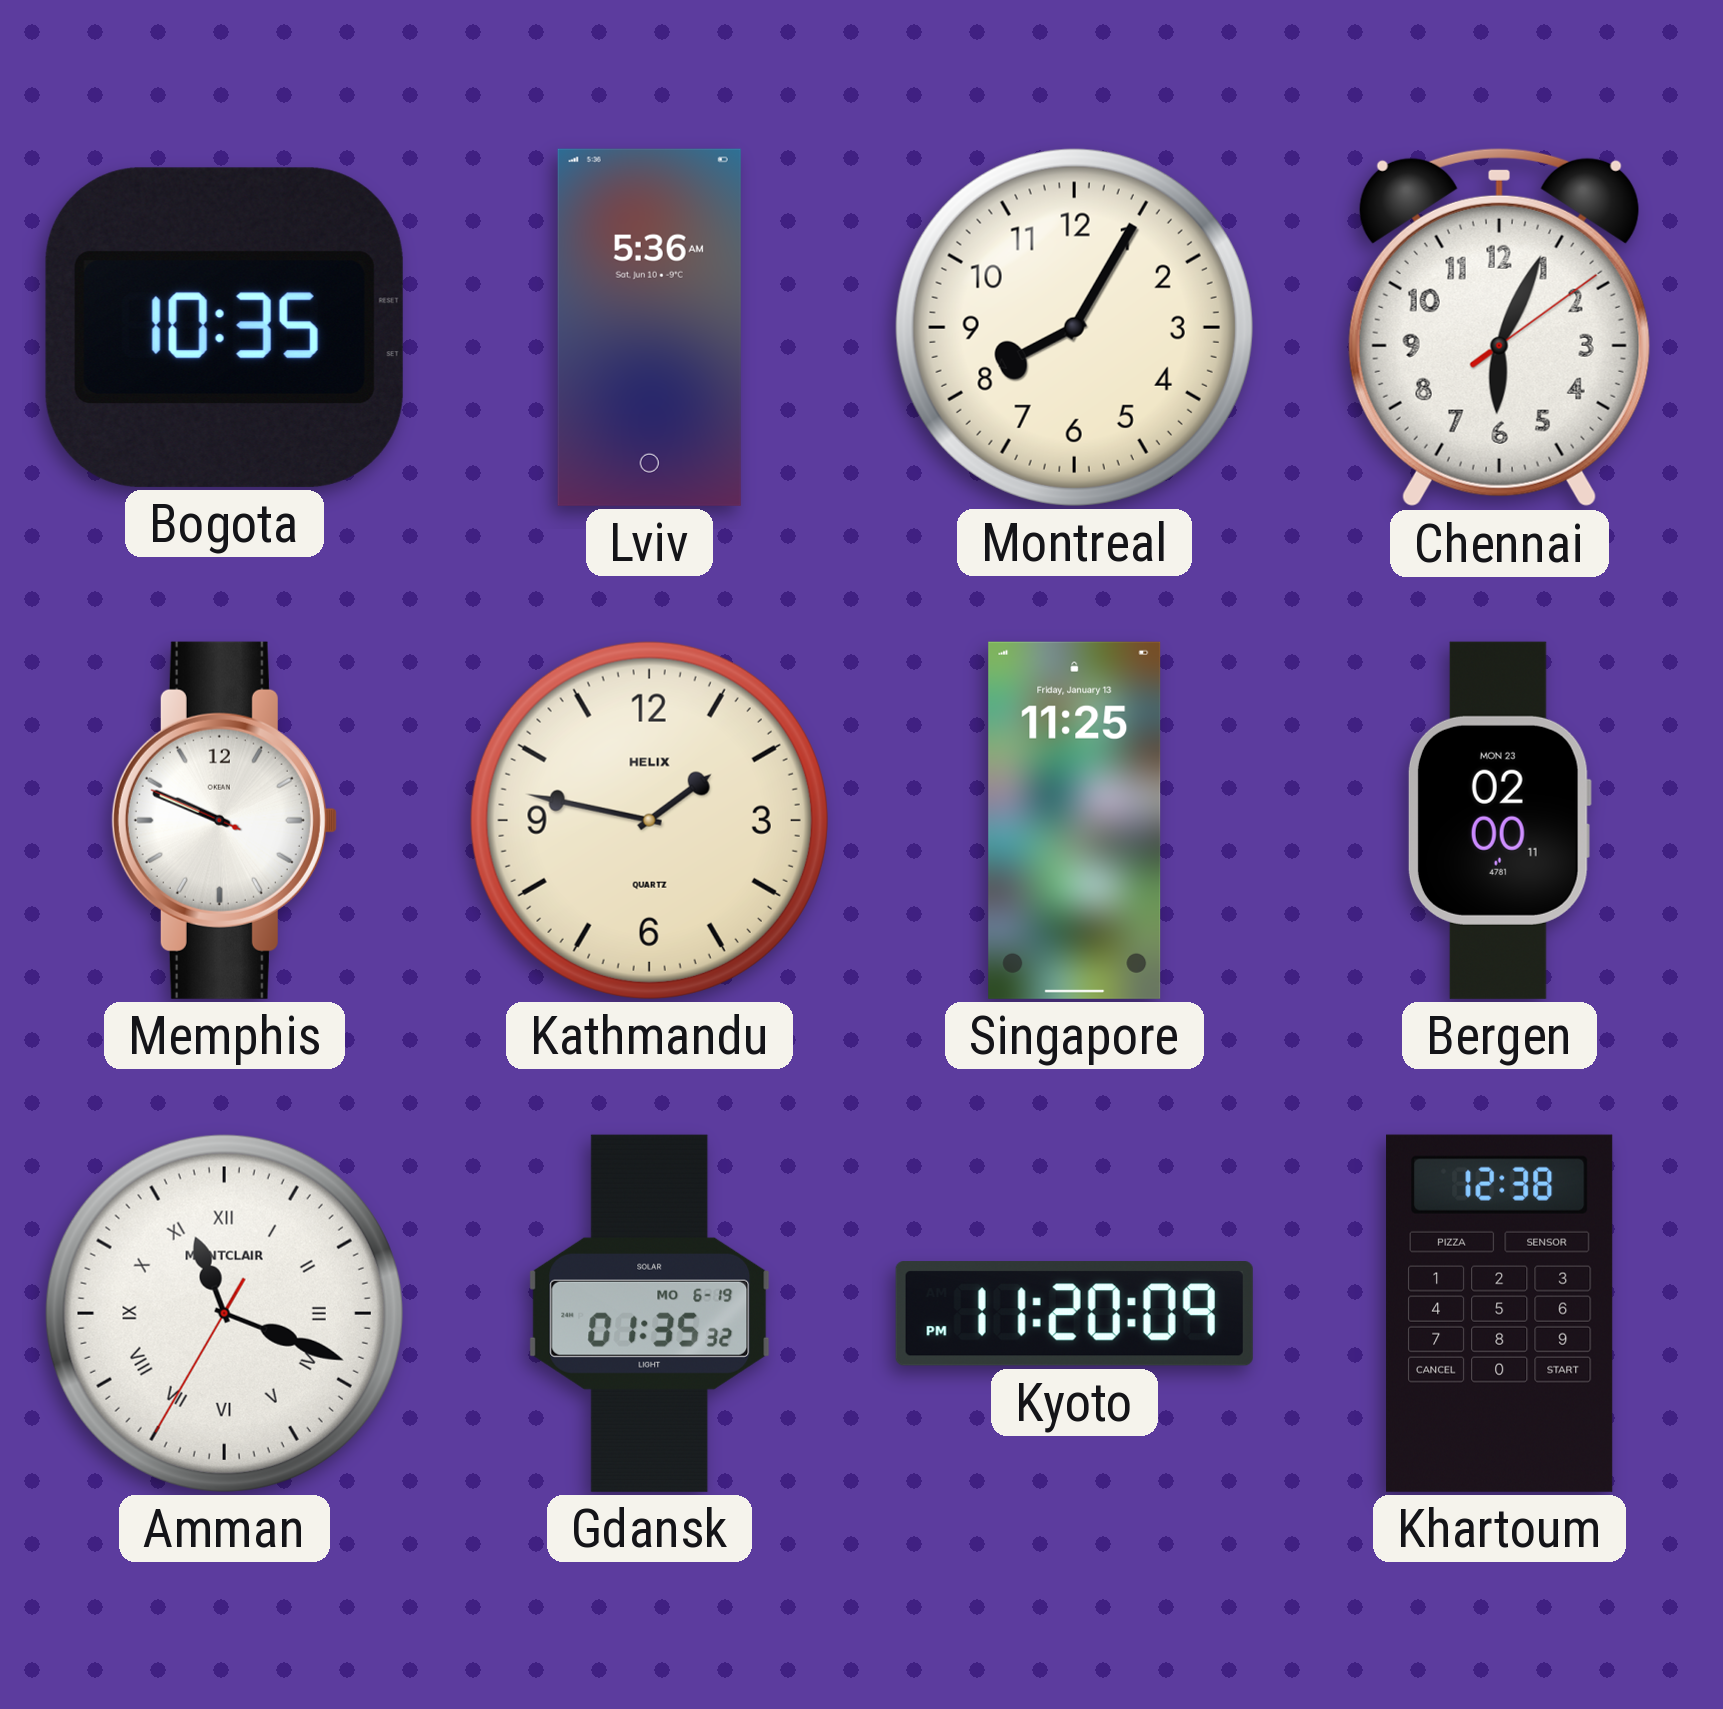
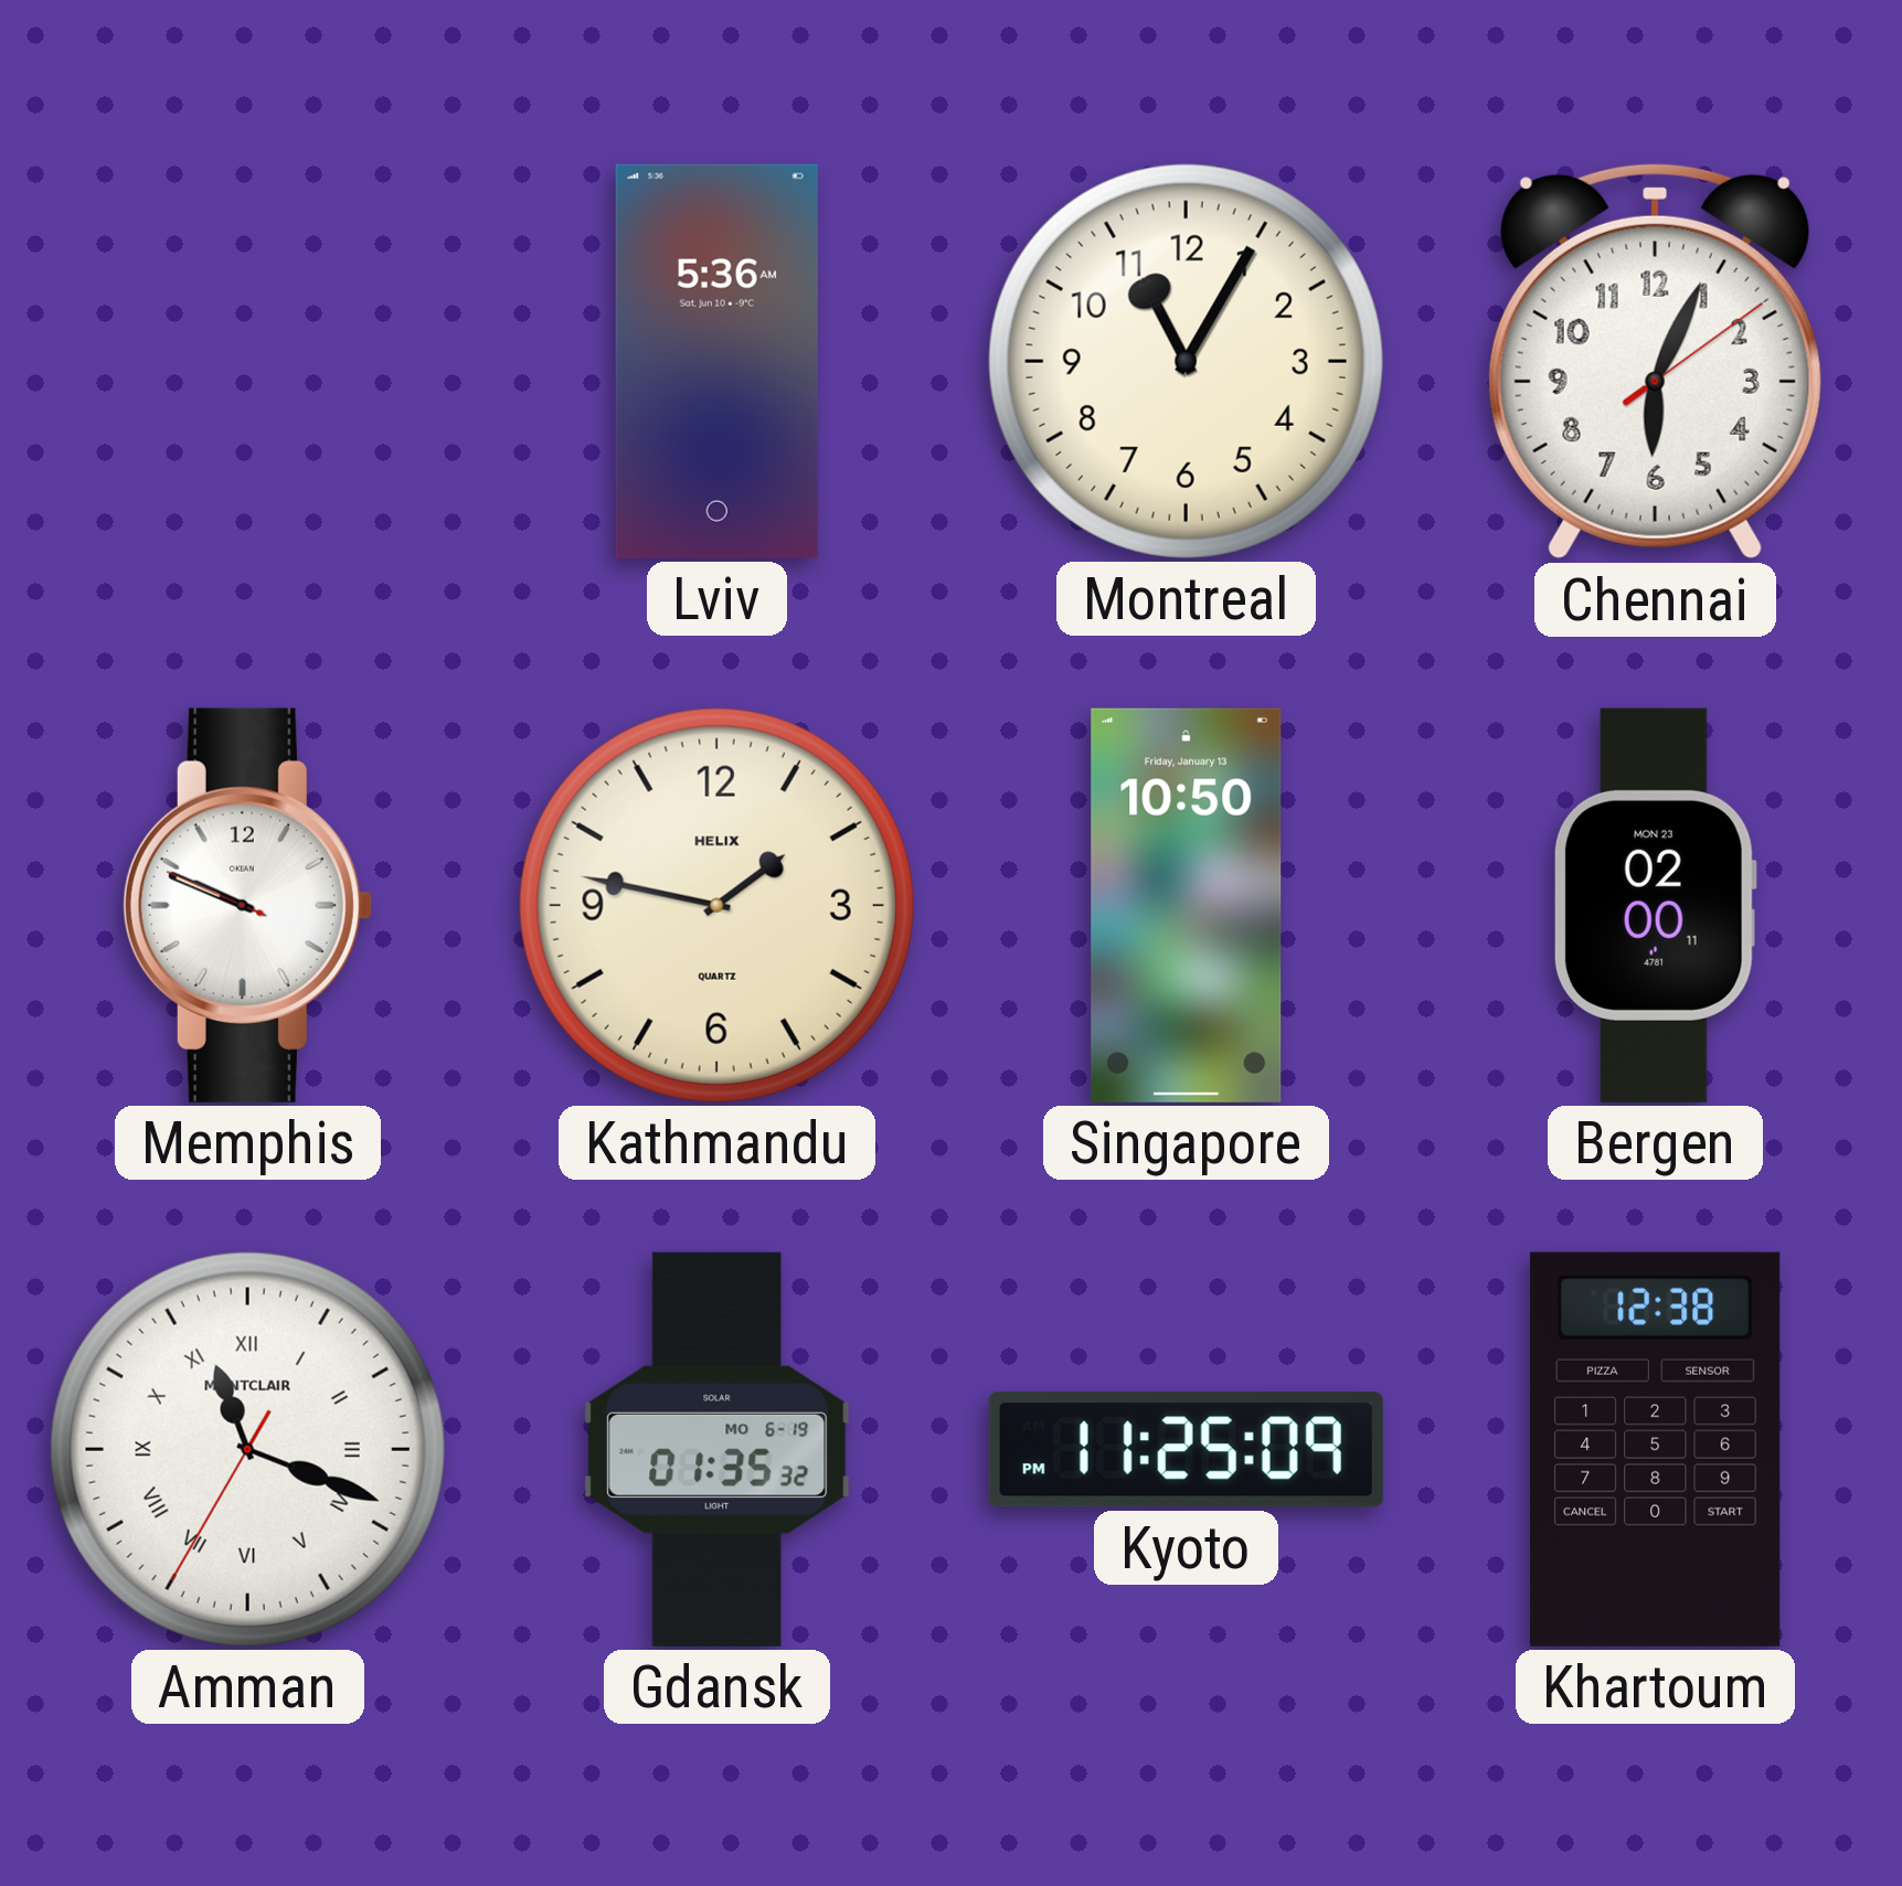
Bogota: 10:35 -> none
Montreal: 8:05 -> 11:05
Singapore: 11:25 -> 10:50
Kyoto: 11:20 -> 11:25
